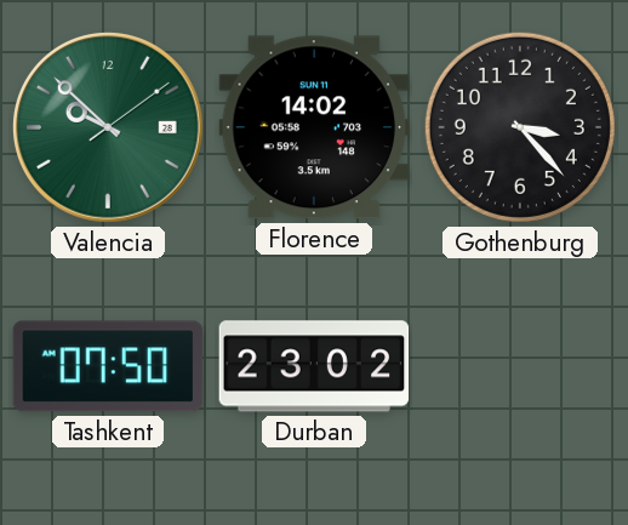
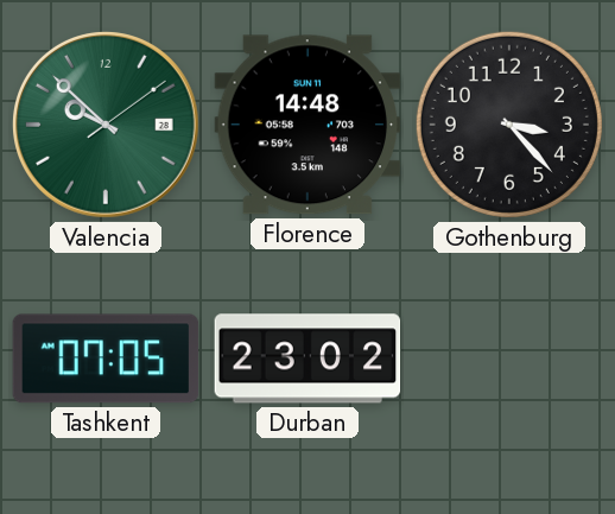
Florence: 14:02 -> 14:48
Tashkent: 07:50 -> 07:05
